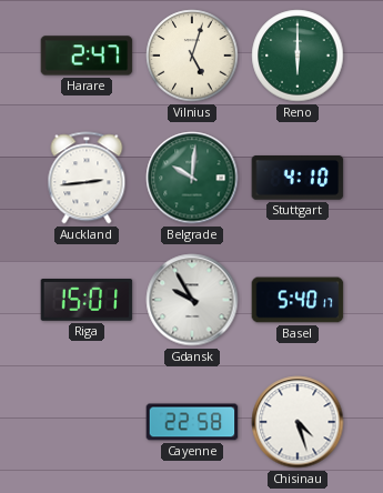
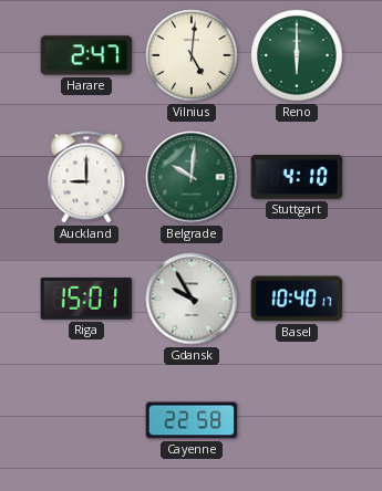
Vilnius: 5:03 -> 5:01
Auckland: 2:44 -> 9:00
Basel: 5:40 -> 10:40
Chisinau: 4:27 -> none
